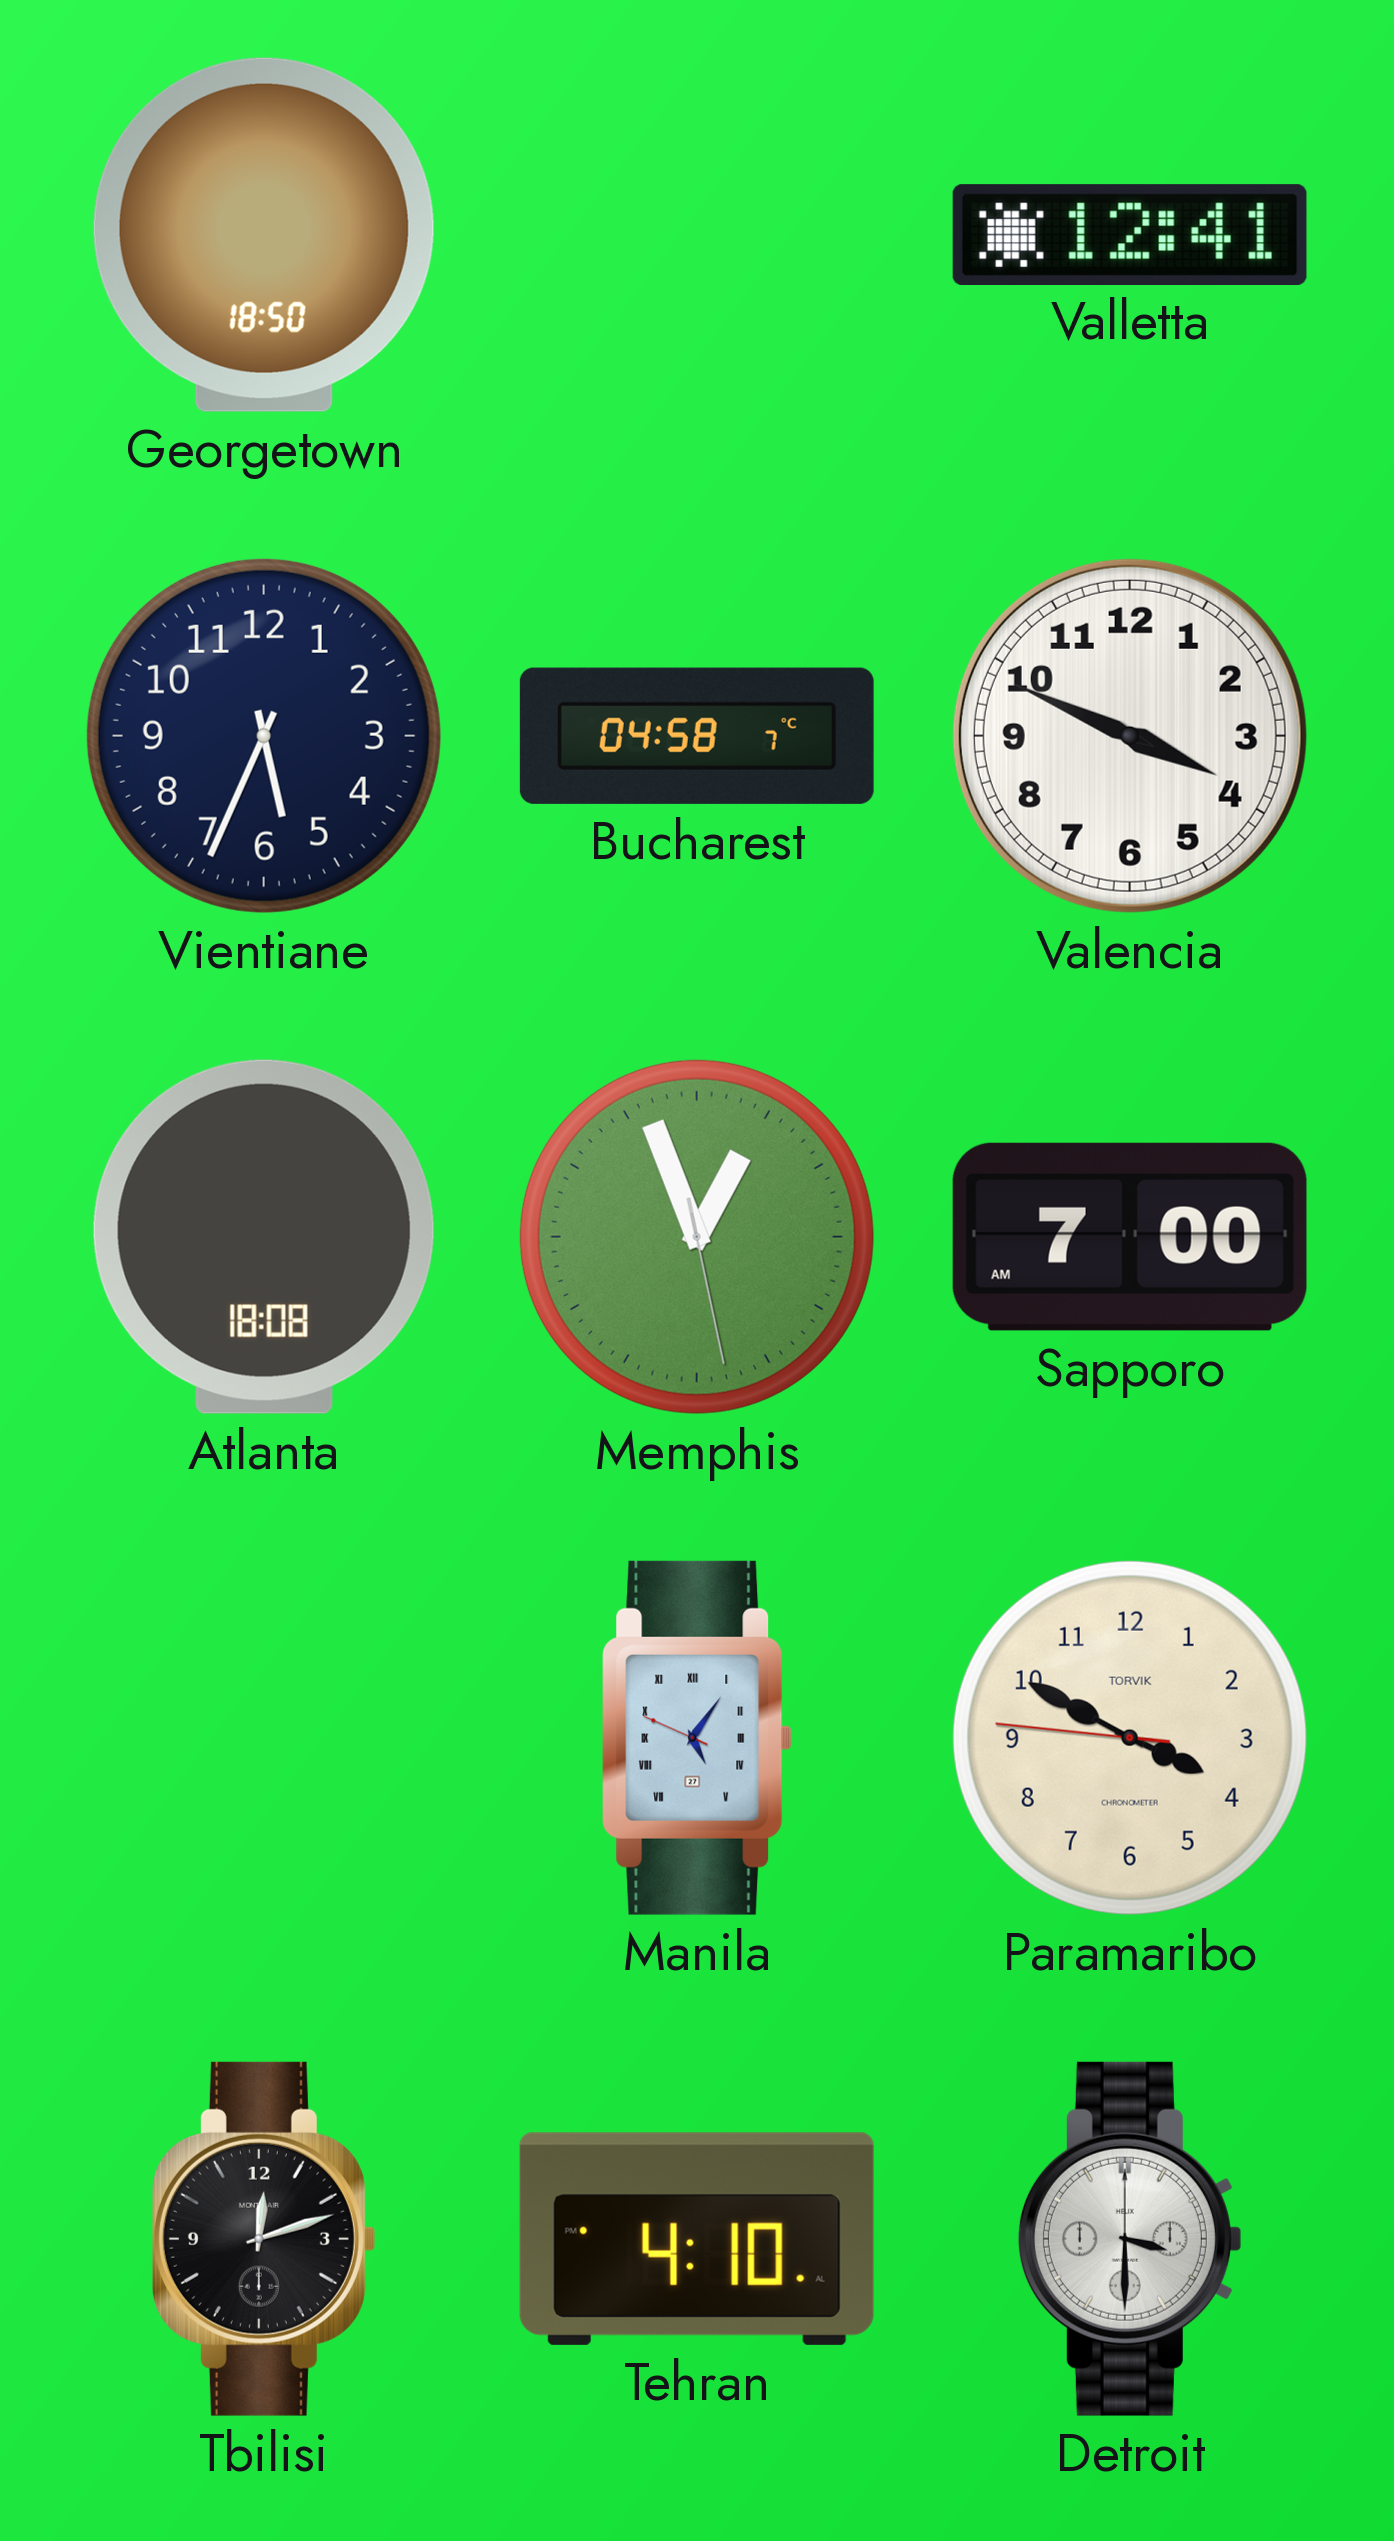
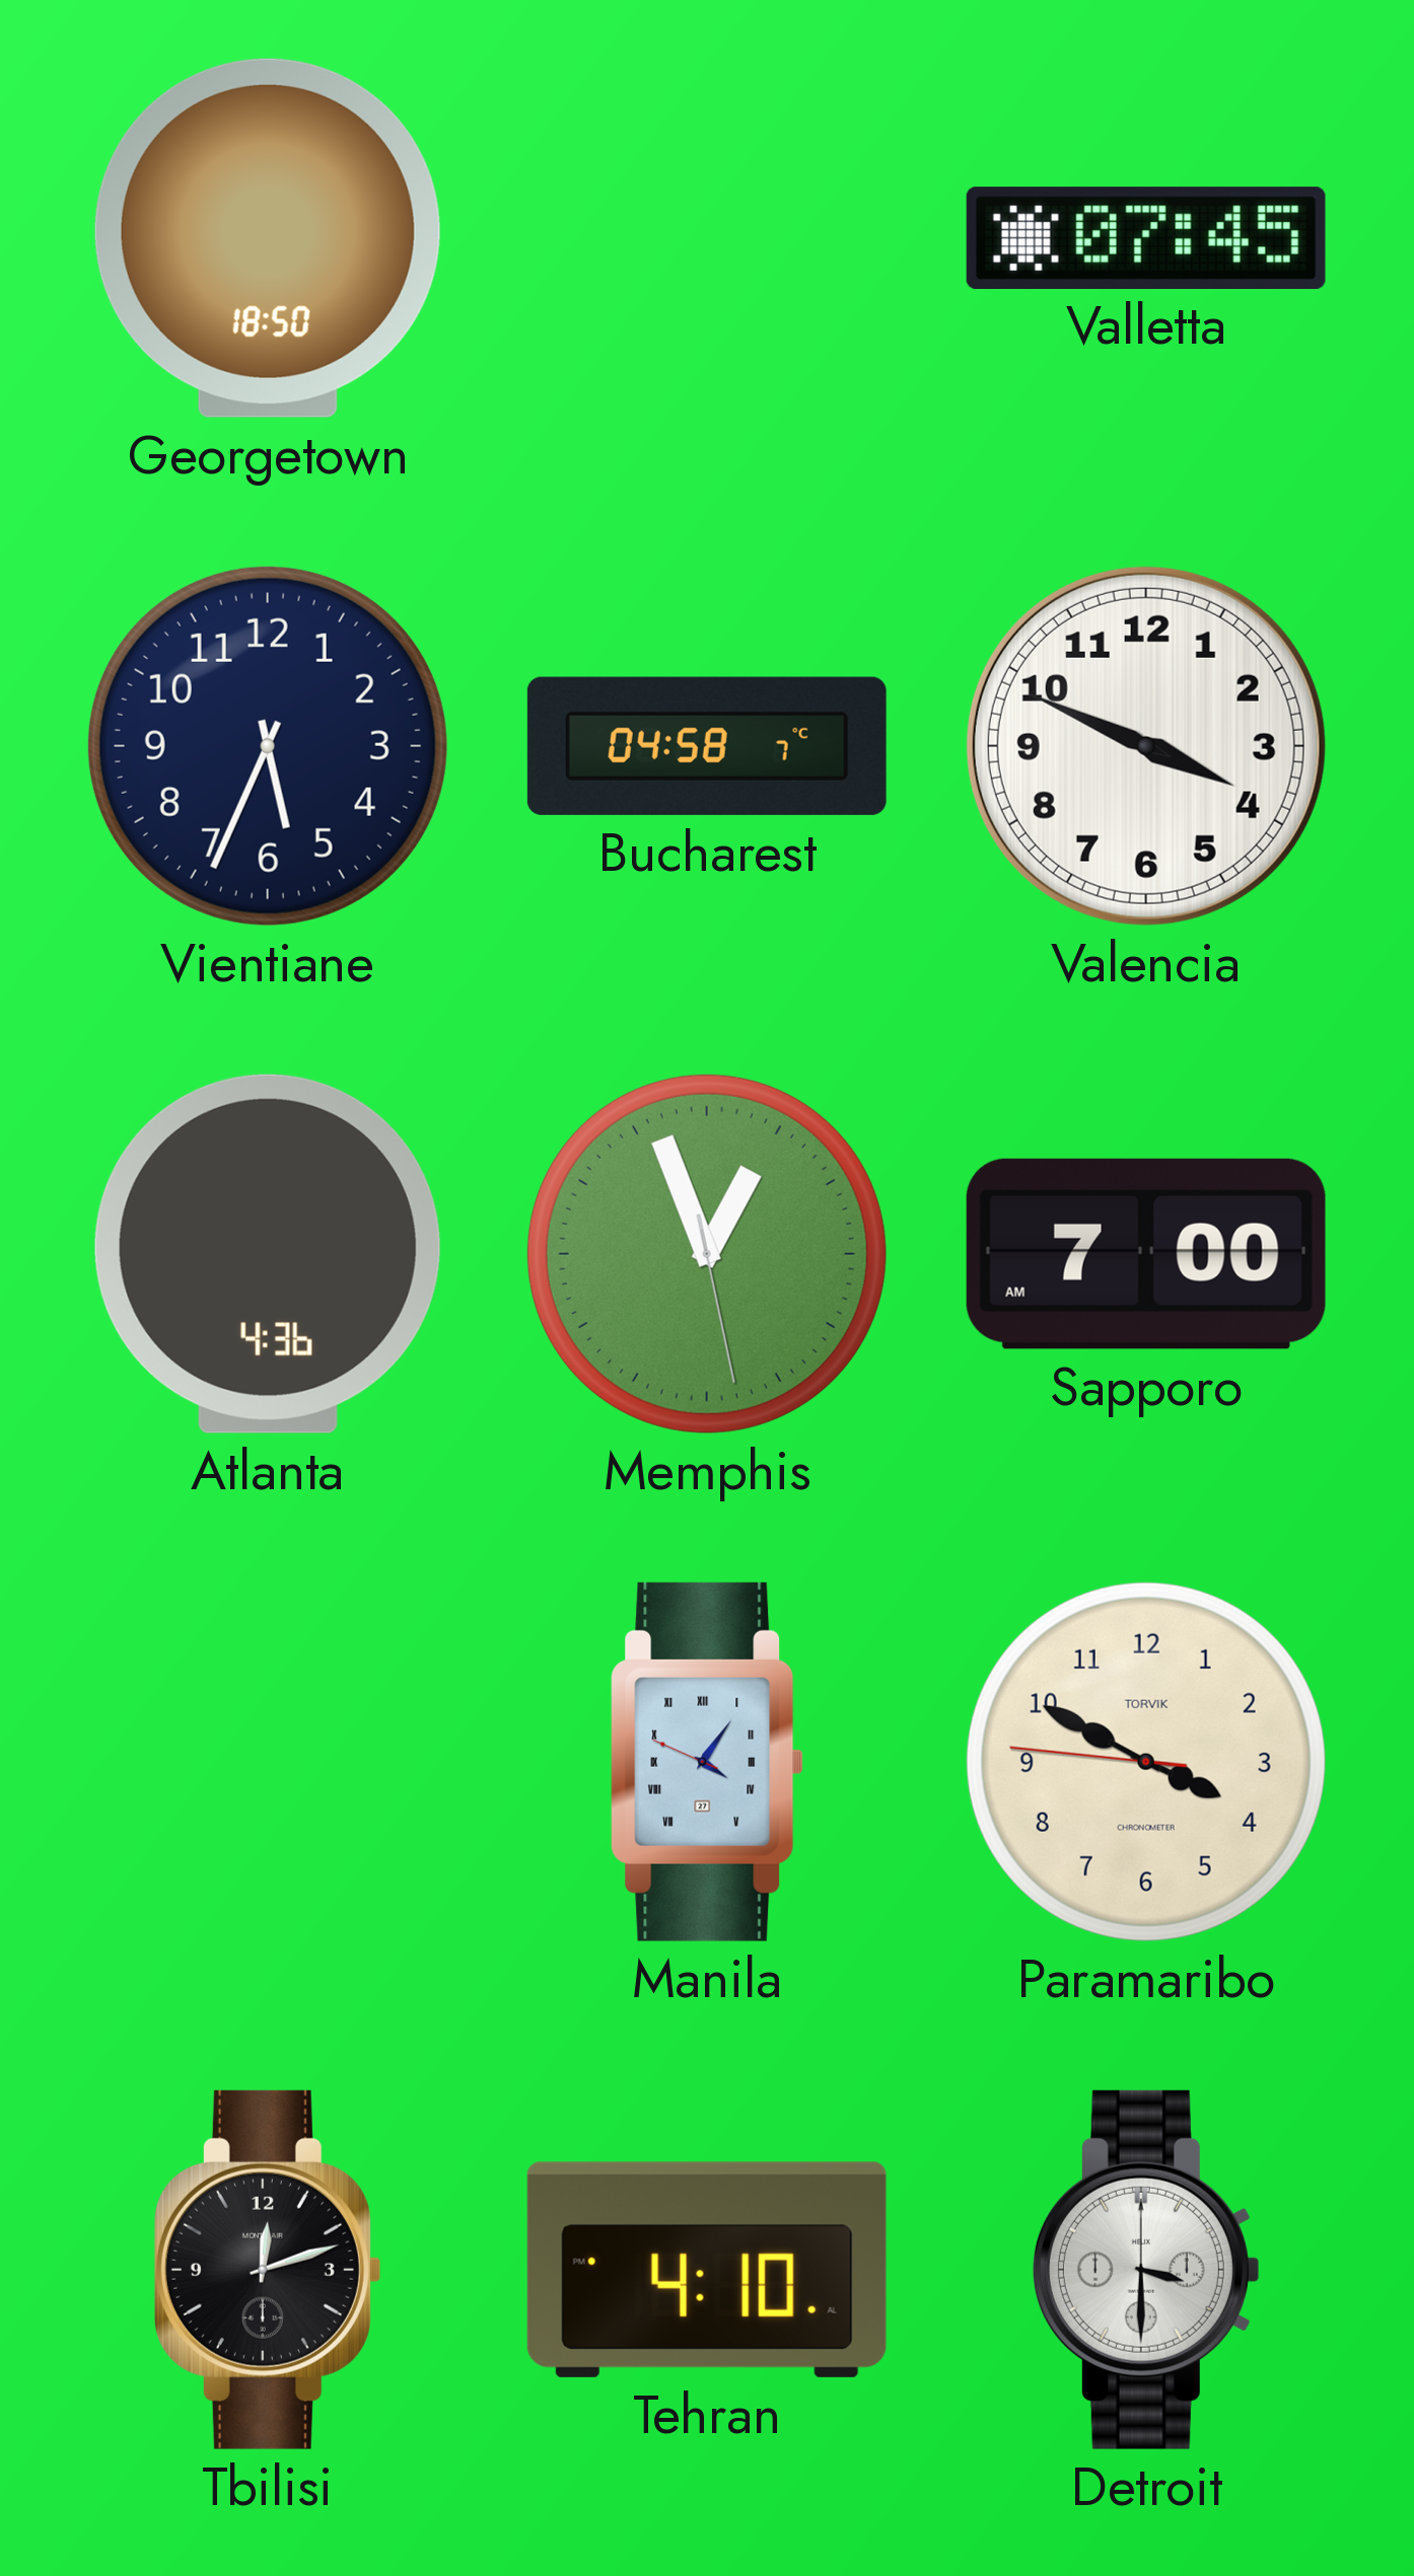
Valletta: 12:41 -> 07:45
Atlanta: 18:08 -> 4:36
Manila: 5:05 -> 4:05
